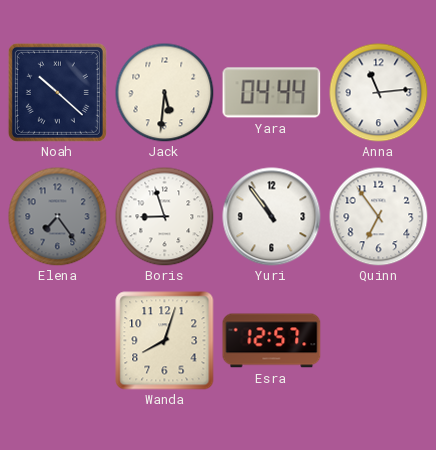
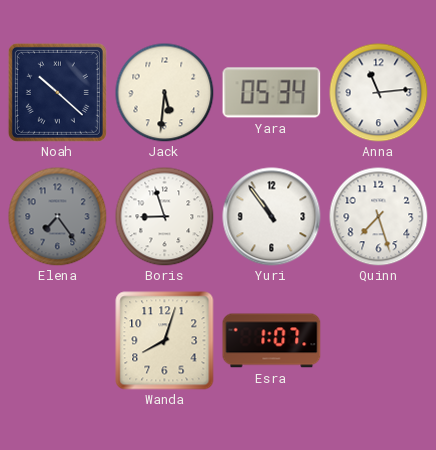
Yara: 04:44 -> 05:34
Quinn: 6:54 -> 7:27
Esra: 12:57 -> 1:07
